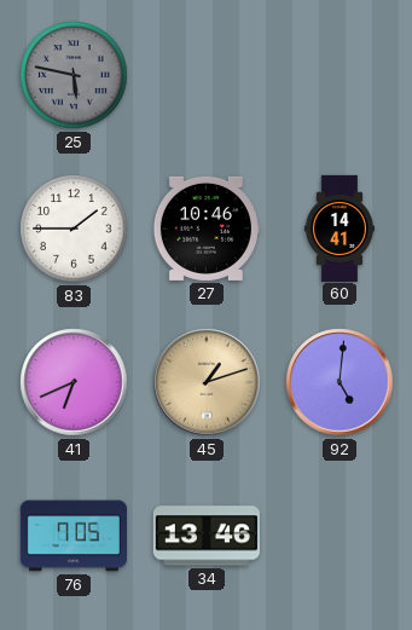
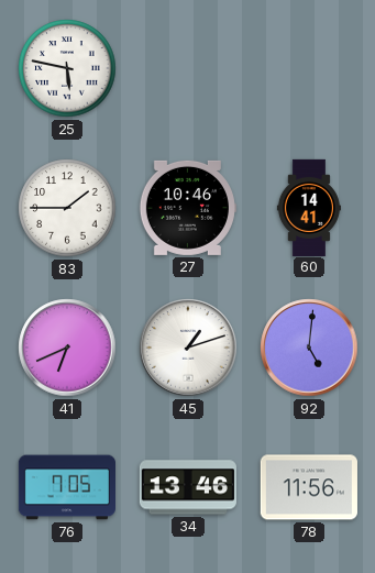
25 dial: grey -> white
45 dial: champagne -> white
78: none -> 11:56
